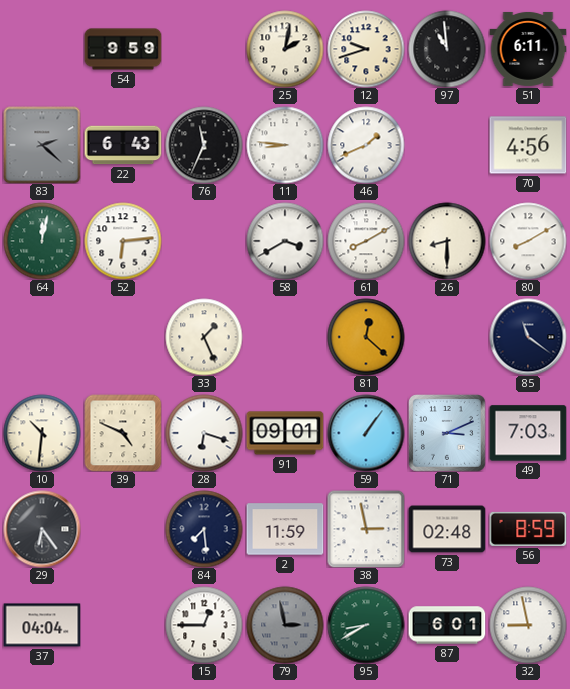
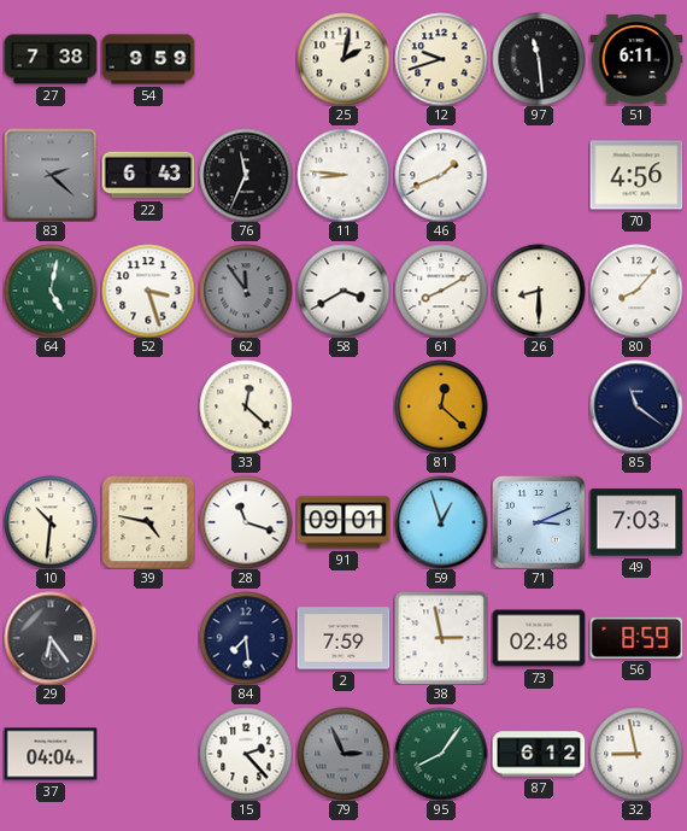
27: none -> 7:38
97: 10:59 -> 11:29
64: 12:02 -> 5:02
52: 6:14 -> 3:27
62: none -> 11:54
80: 8:10 -> 8:07
33: 1:26 -> 12:22
39: 4:49 -> 4:47
28: 6:18 -> 11:18
59: 1:06 -> 12:57
2: 11:59 -> 7:59
15: 12:45 -> 2:23
79: 2:58 -> 2:56
95: 8:40 -> 8:06
87: 6:01 -> 6:12
